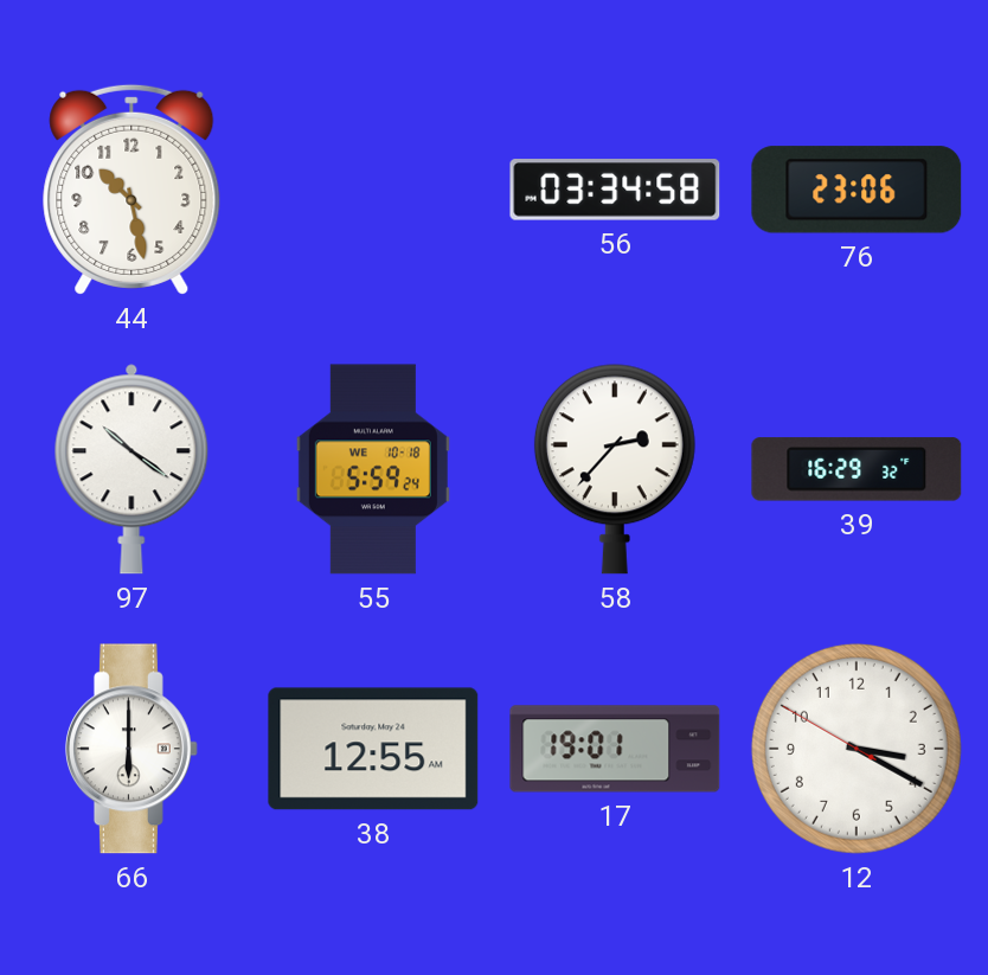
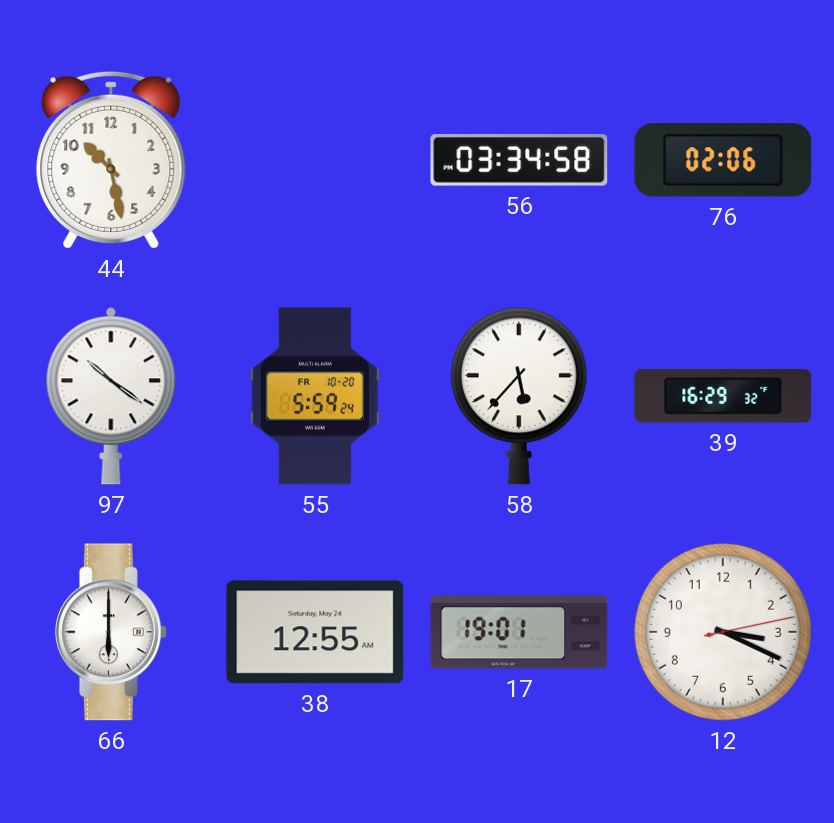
76: 23:06 -> 02:06
55 date: WE 10-18 -> FR 10-20
58: 2:37 -> 5:37
12: 3:19:50 -> 3:19:13
